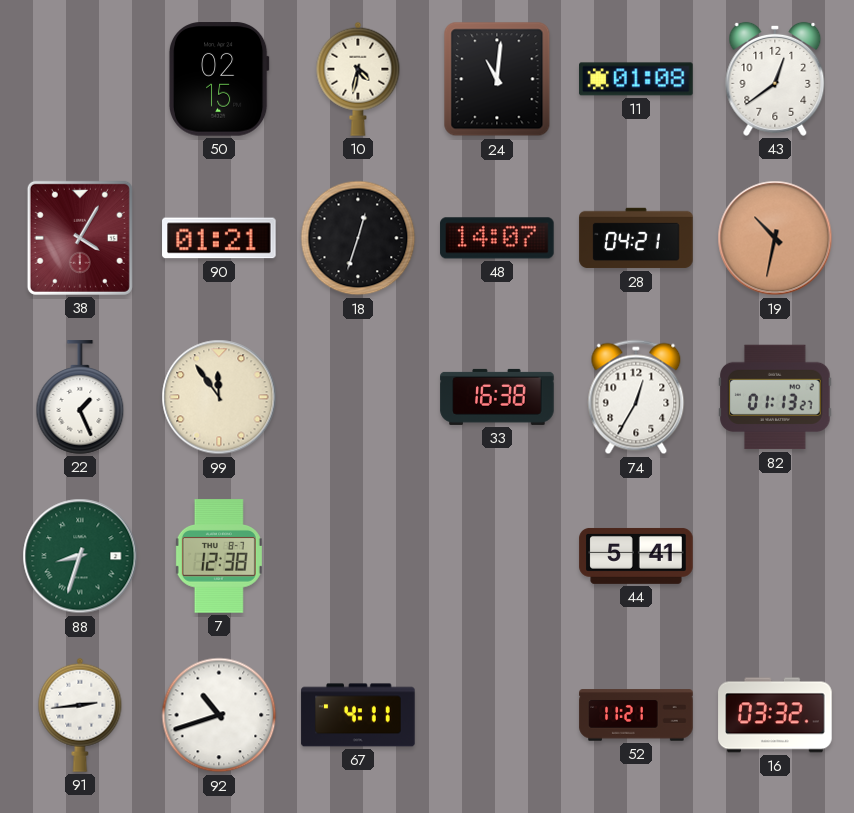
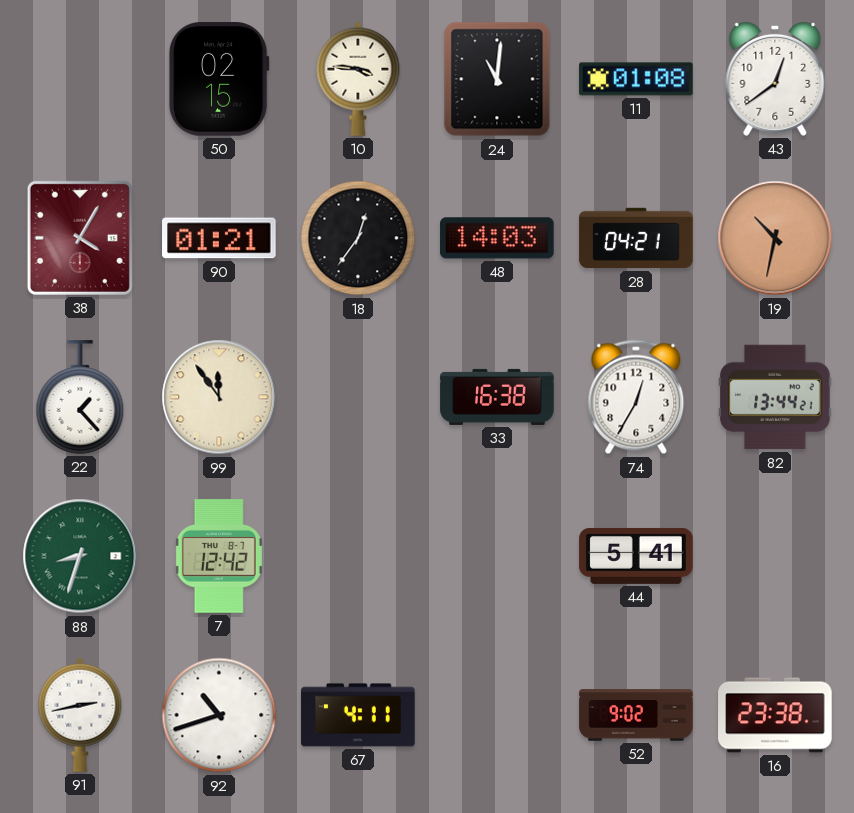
10: 4:32 -> 3:46
18: 12:33 -> 12:36
48: 14:07 -> 14:03
22: 1:26 -> 1:23
82: 01:13 -> 13:44
7: 12:38 -> 12:42
91: 2:44 -> 2:43
52: 11:21 -> 9:02
16: 03:32 -> 23:38
